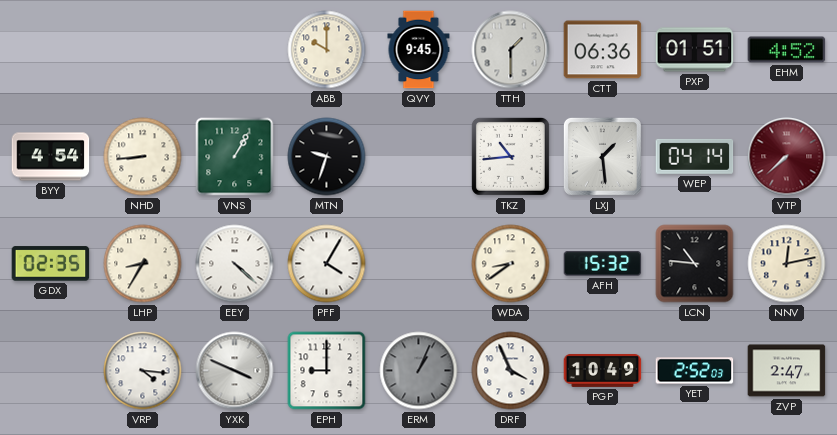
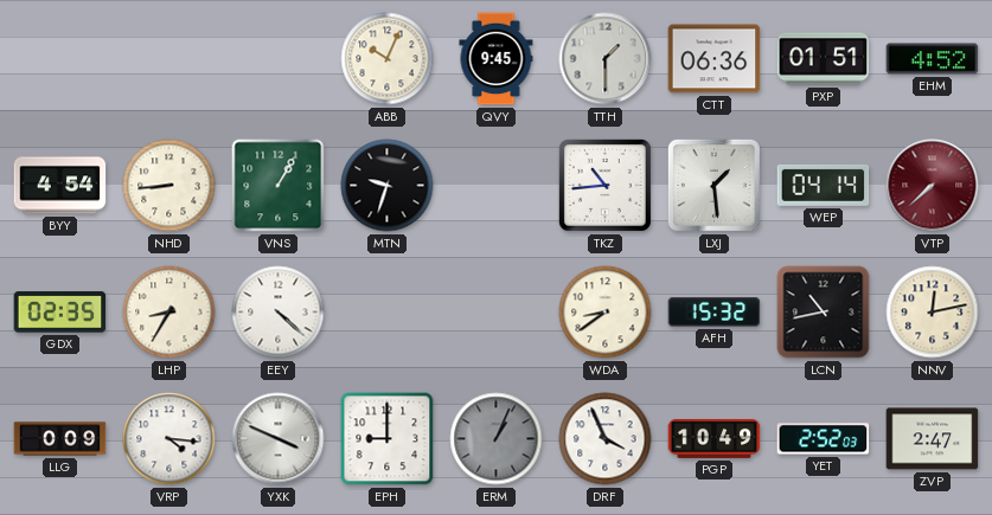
ABB: 10:00 -> 10:04
PFF: 4:05 -> none
LCN: 10:46 -> 10:43
LLG: none -> 0:09
